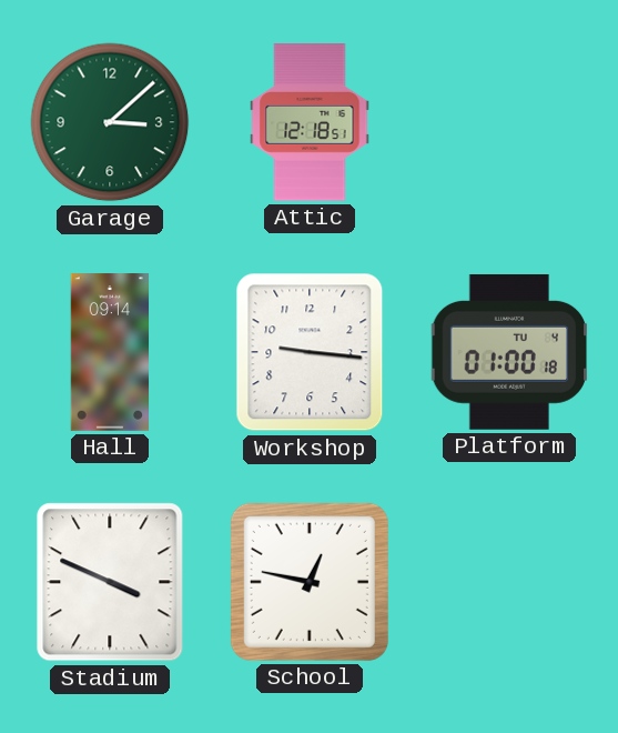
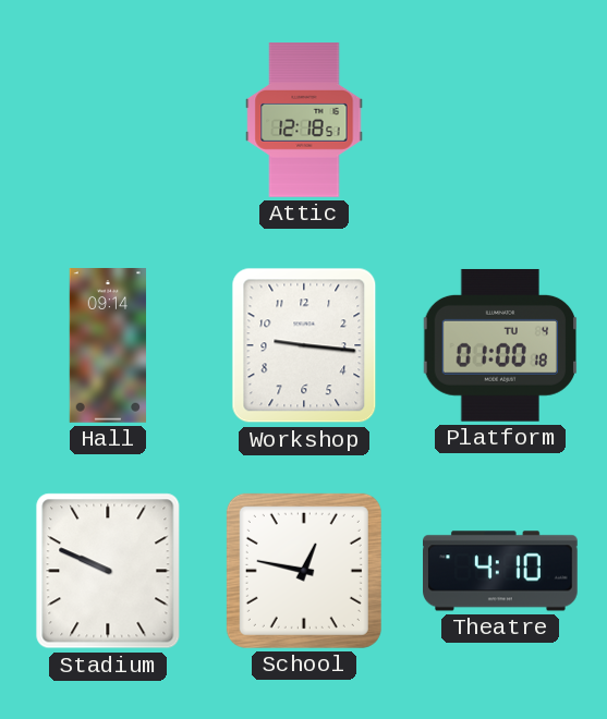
Garage: 3:08 -> none
Stadium: 3:49 -> 9:49
Theatre: none -> 4:10
